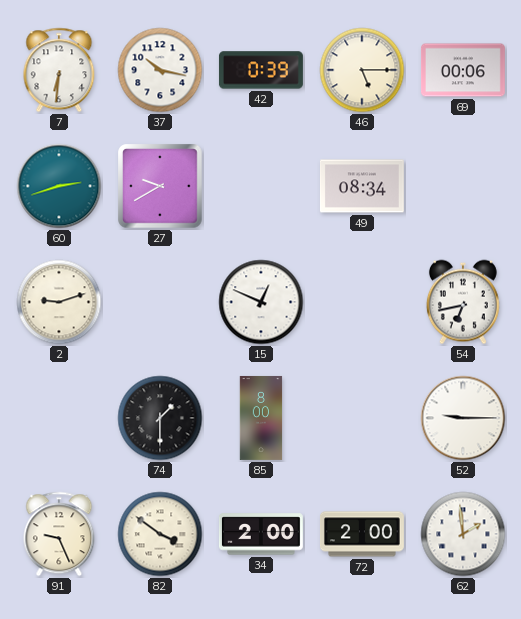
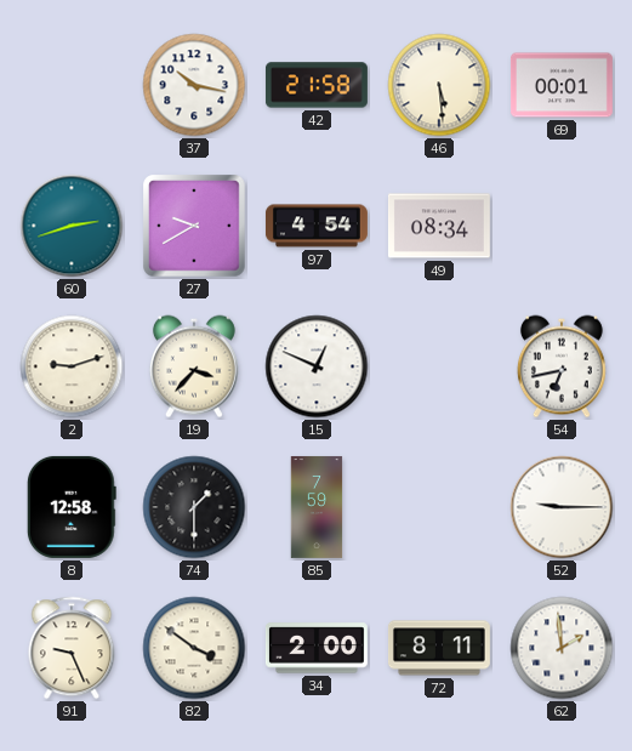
7: 6:31 -> none
42: 0:39 -> 21:58
46: 5:15 -> 5:29
69: 00:06 -> 00:01
97: none -> 4:54
19: none -> 3:37
8: none -> 12:58
85: 8:00 -> 7:59
72: 2:00 -> 8:11
